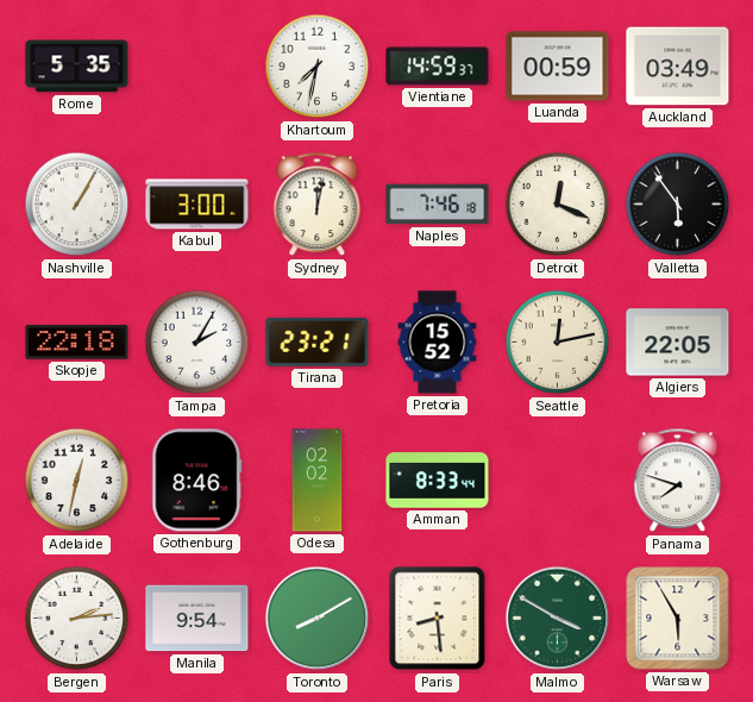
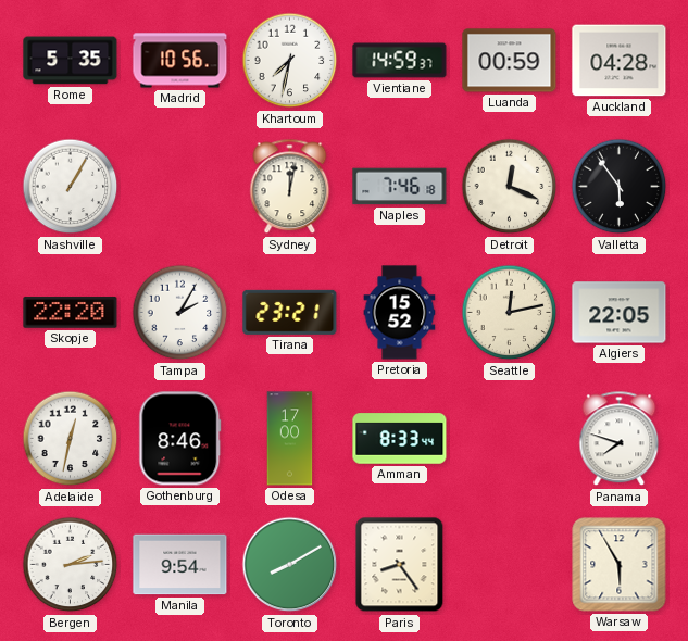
Madrid: none -> 10:56
Auckland: 03:49 -> 04:28
Kabul: 3:00 -> none
Skopje: 22:18 -> 22:20
Odesa: 02:02 -> 17:00
Paris: 8:29 -> 8:24
Malmo: 3:50 -> none
